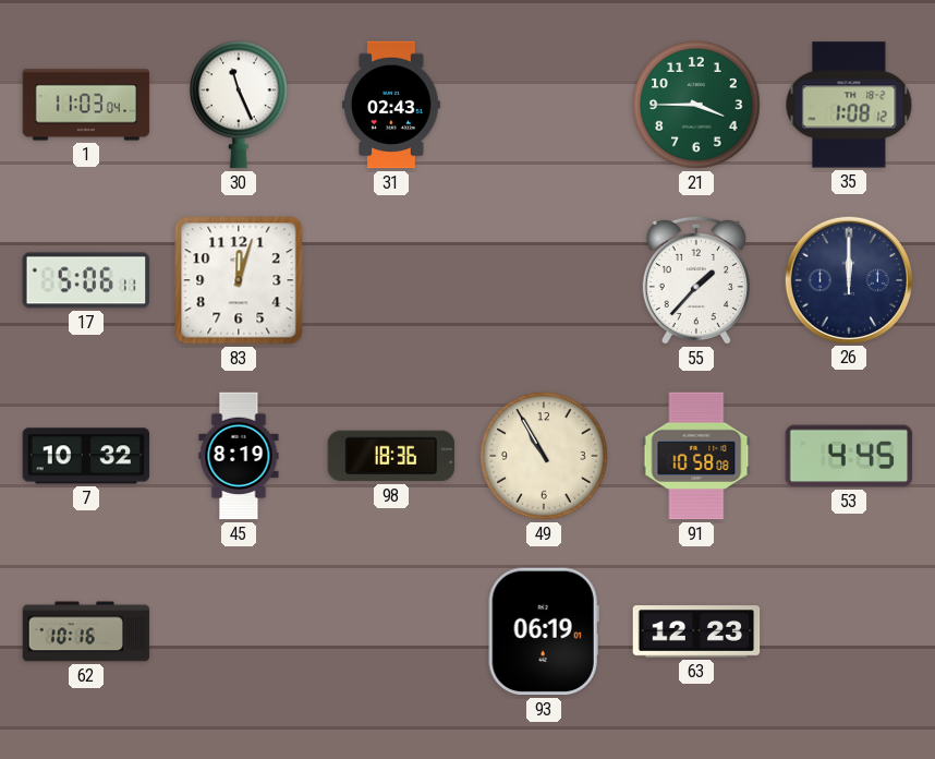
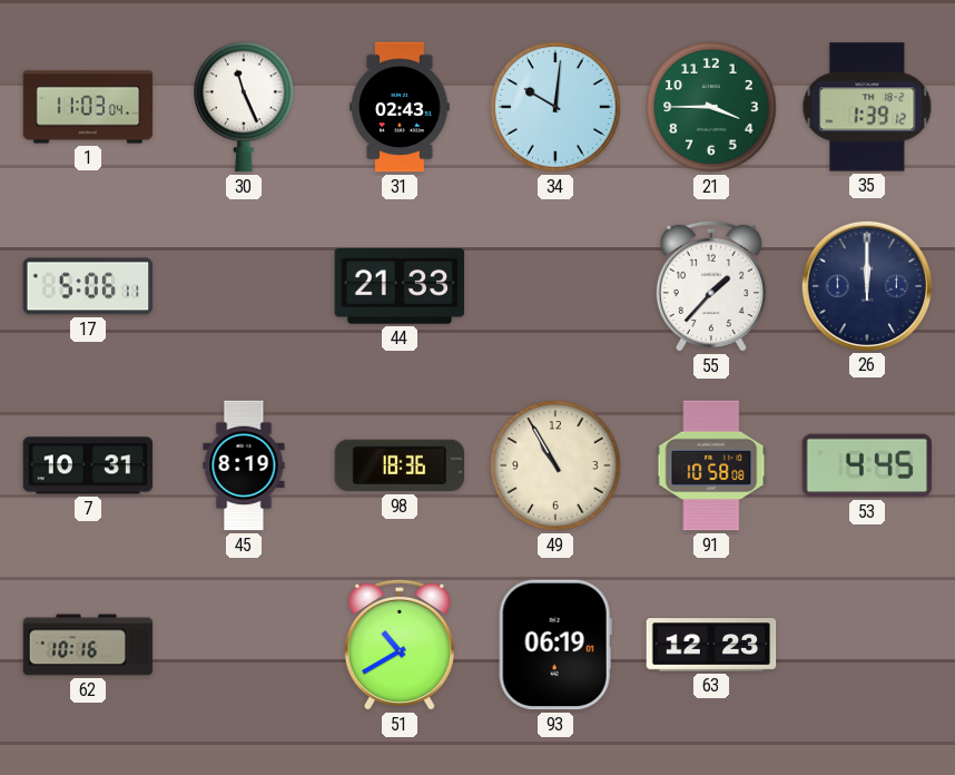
34: none -> 10:01
35: 1:08 -> 1:39
83: 12:03 -> none
44: none -> 21:33
7: 10:32 -> 10:31
51: none -> 10:40
